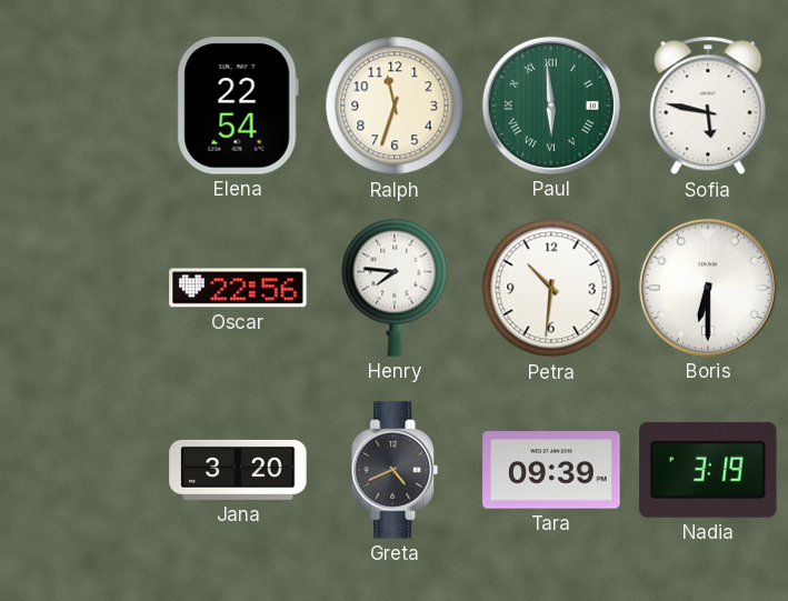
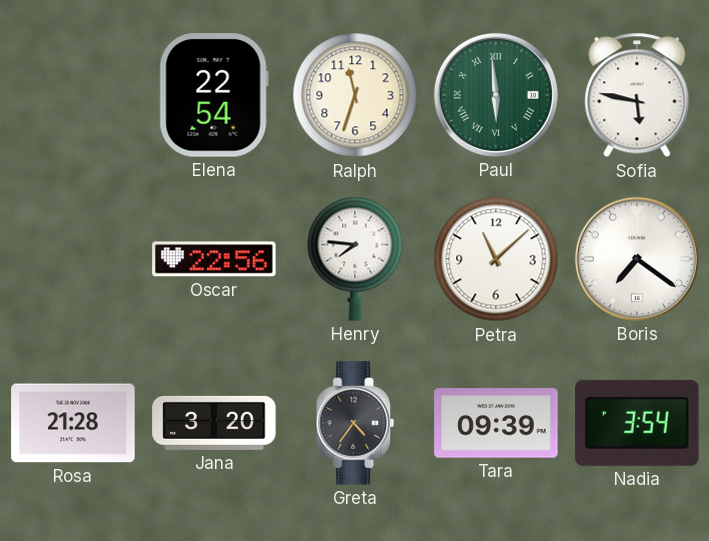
Petra: 10:31 -> 11:08
Boris: 6:30 -> 7:21
Rosa: none -> 21:28
Greta: 4:41 -> 4:36
Nadia: 3:19 -> 3:54
